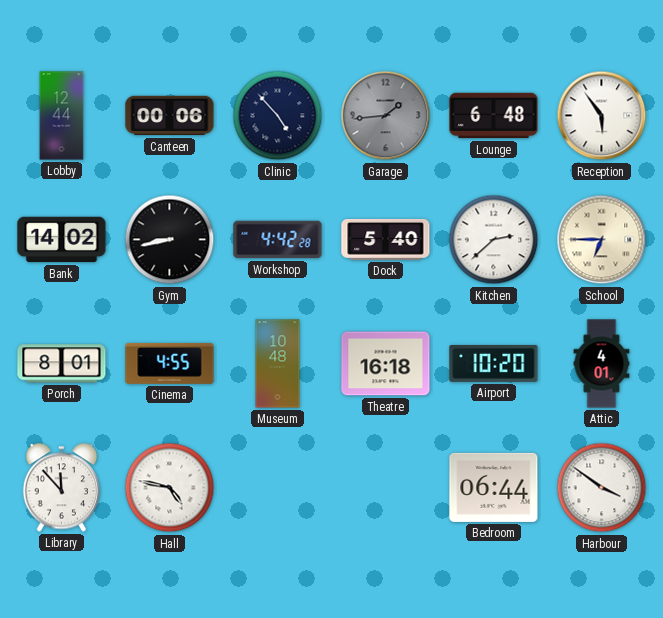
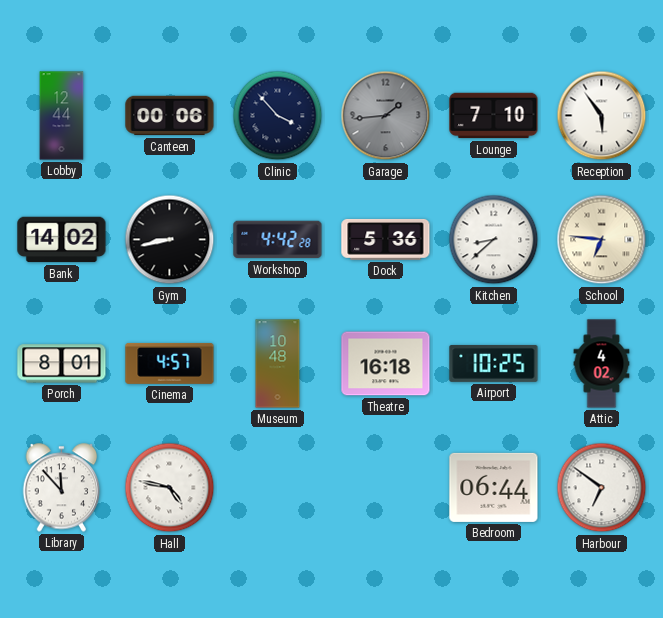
Clinic: 4:53 -> 3:53
Lounge: 6:48 -> 7:10
Dock: 5:40 -> 5:36
Kitchen: 2:38 -> 8:38
School: 6:45 -> 6:46
Cinema: 4:55 -> 4:57
Airport: 10:20 -> 10:25
Attic: 4:01 -> 4:02
Harbour: 3:51 -> 6:51
